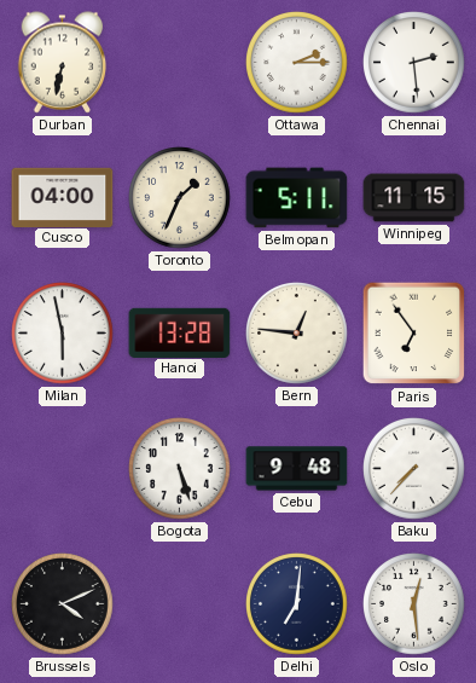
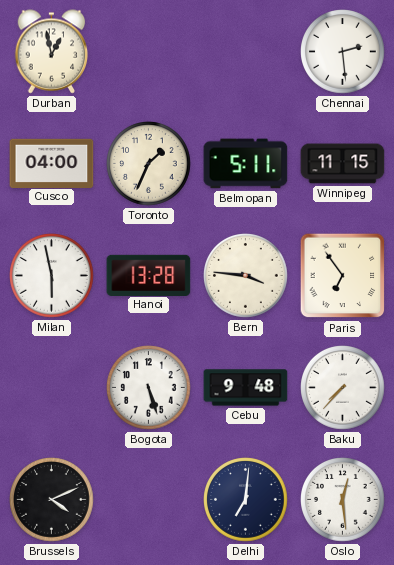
Durban: 6:32 -> 12:58
Ottawa: 2:15 -> none
Bern: 12:46 -> 3:46
